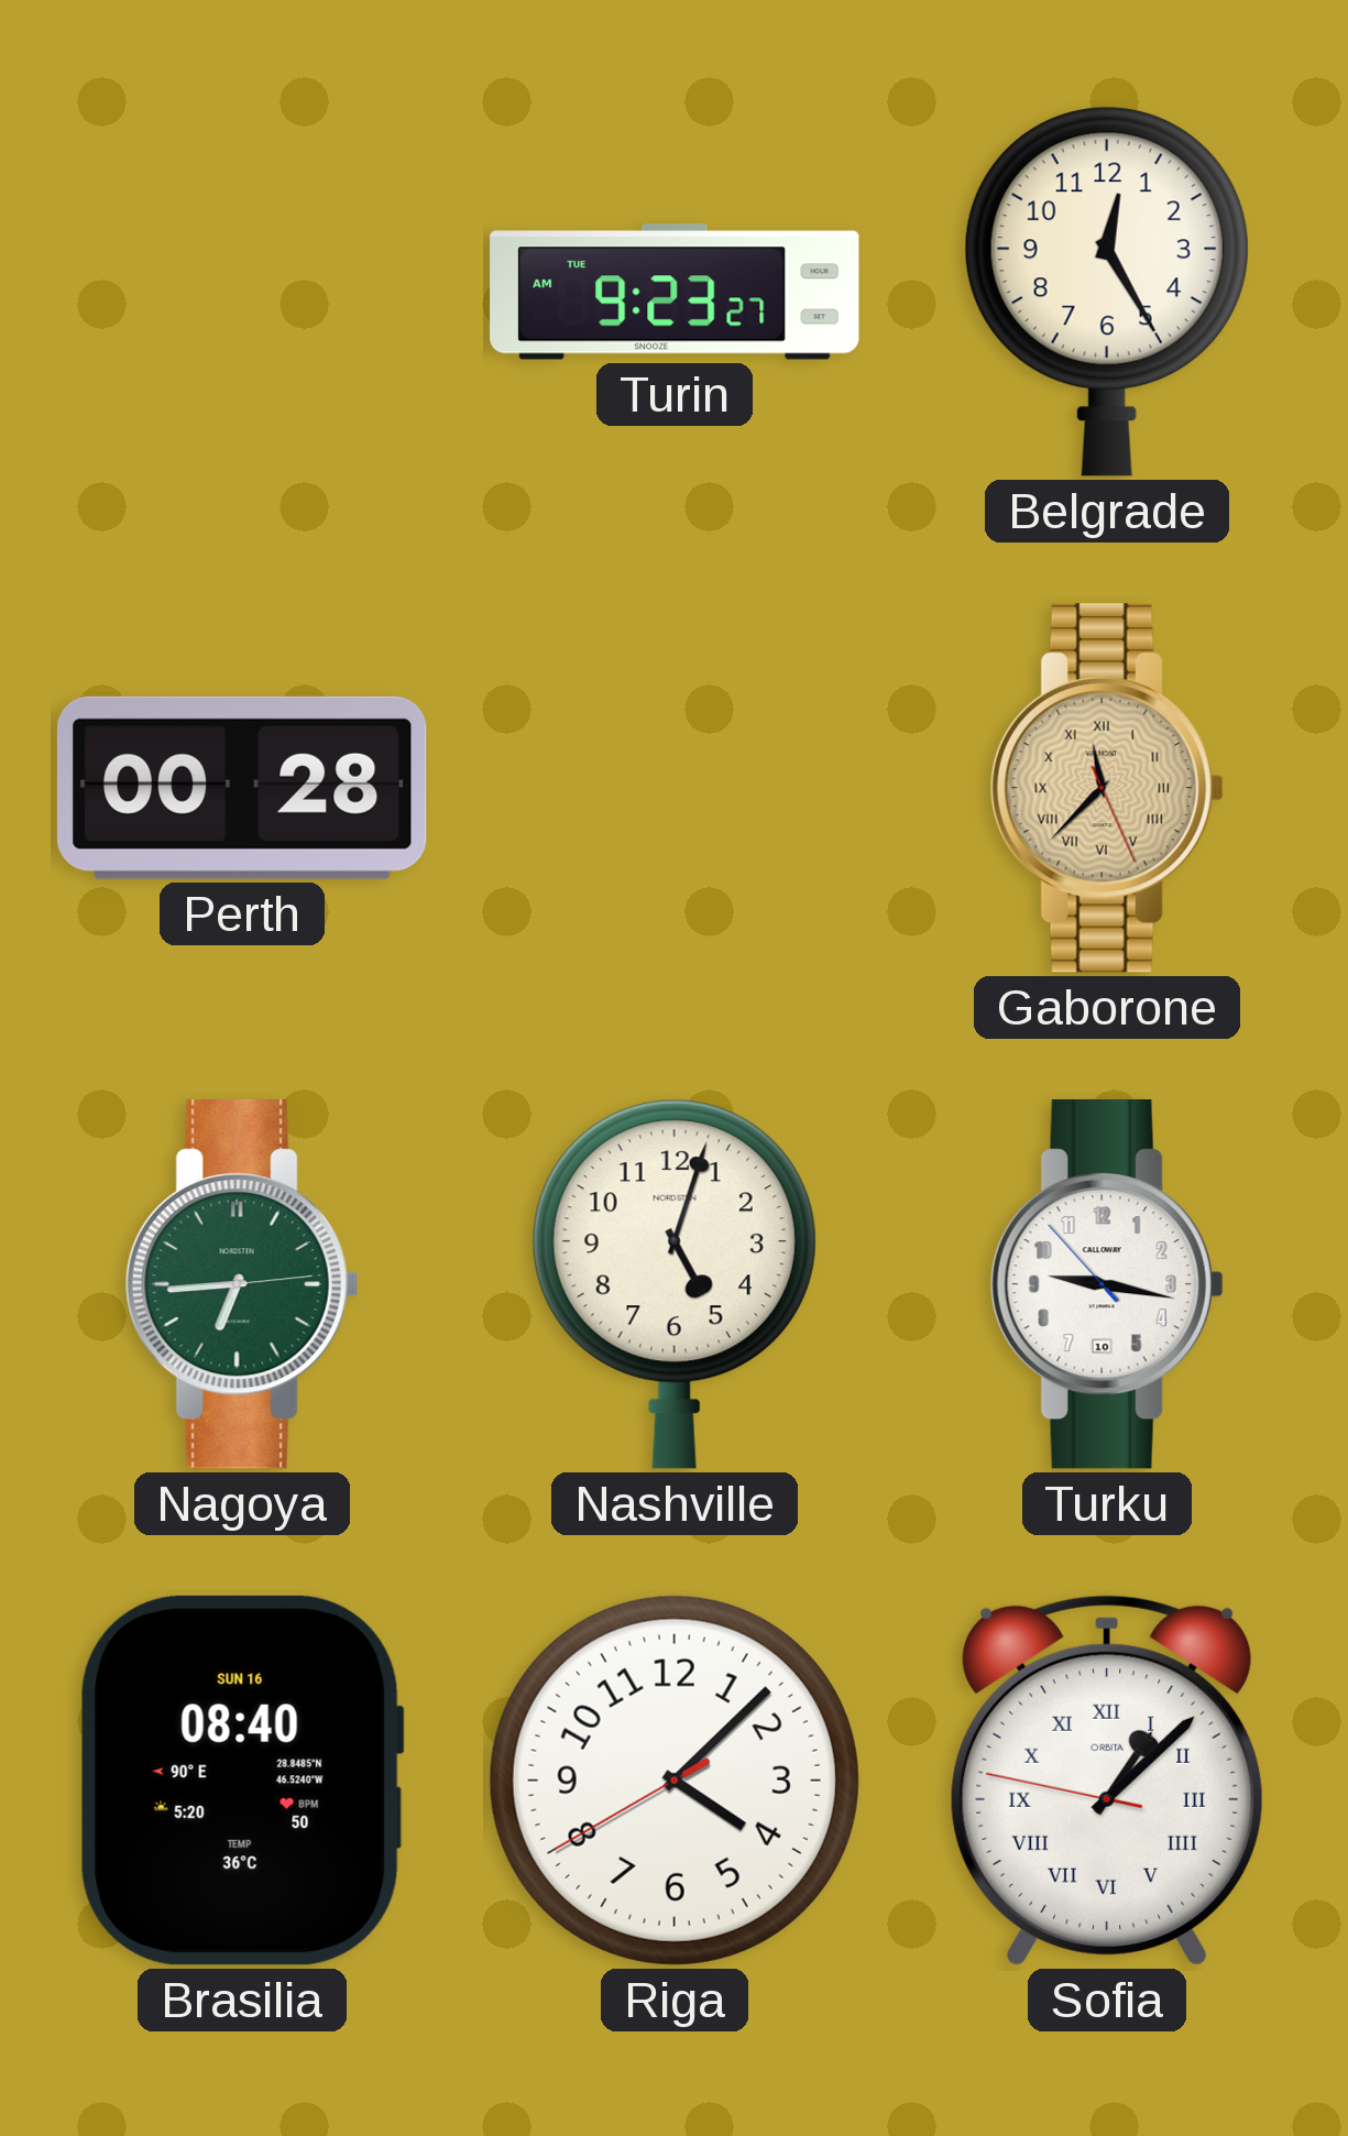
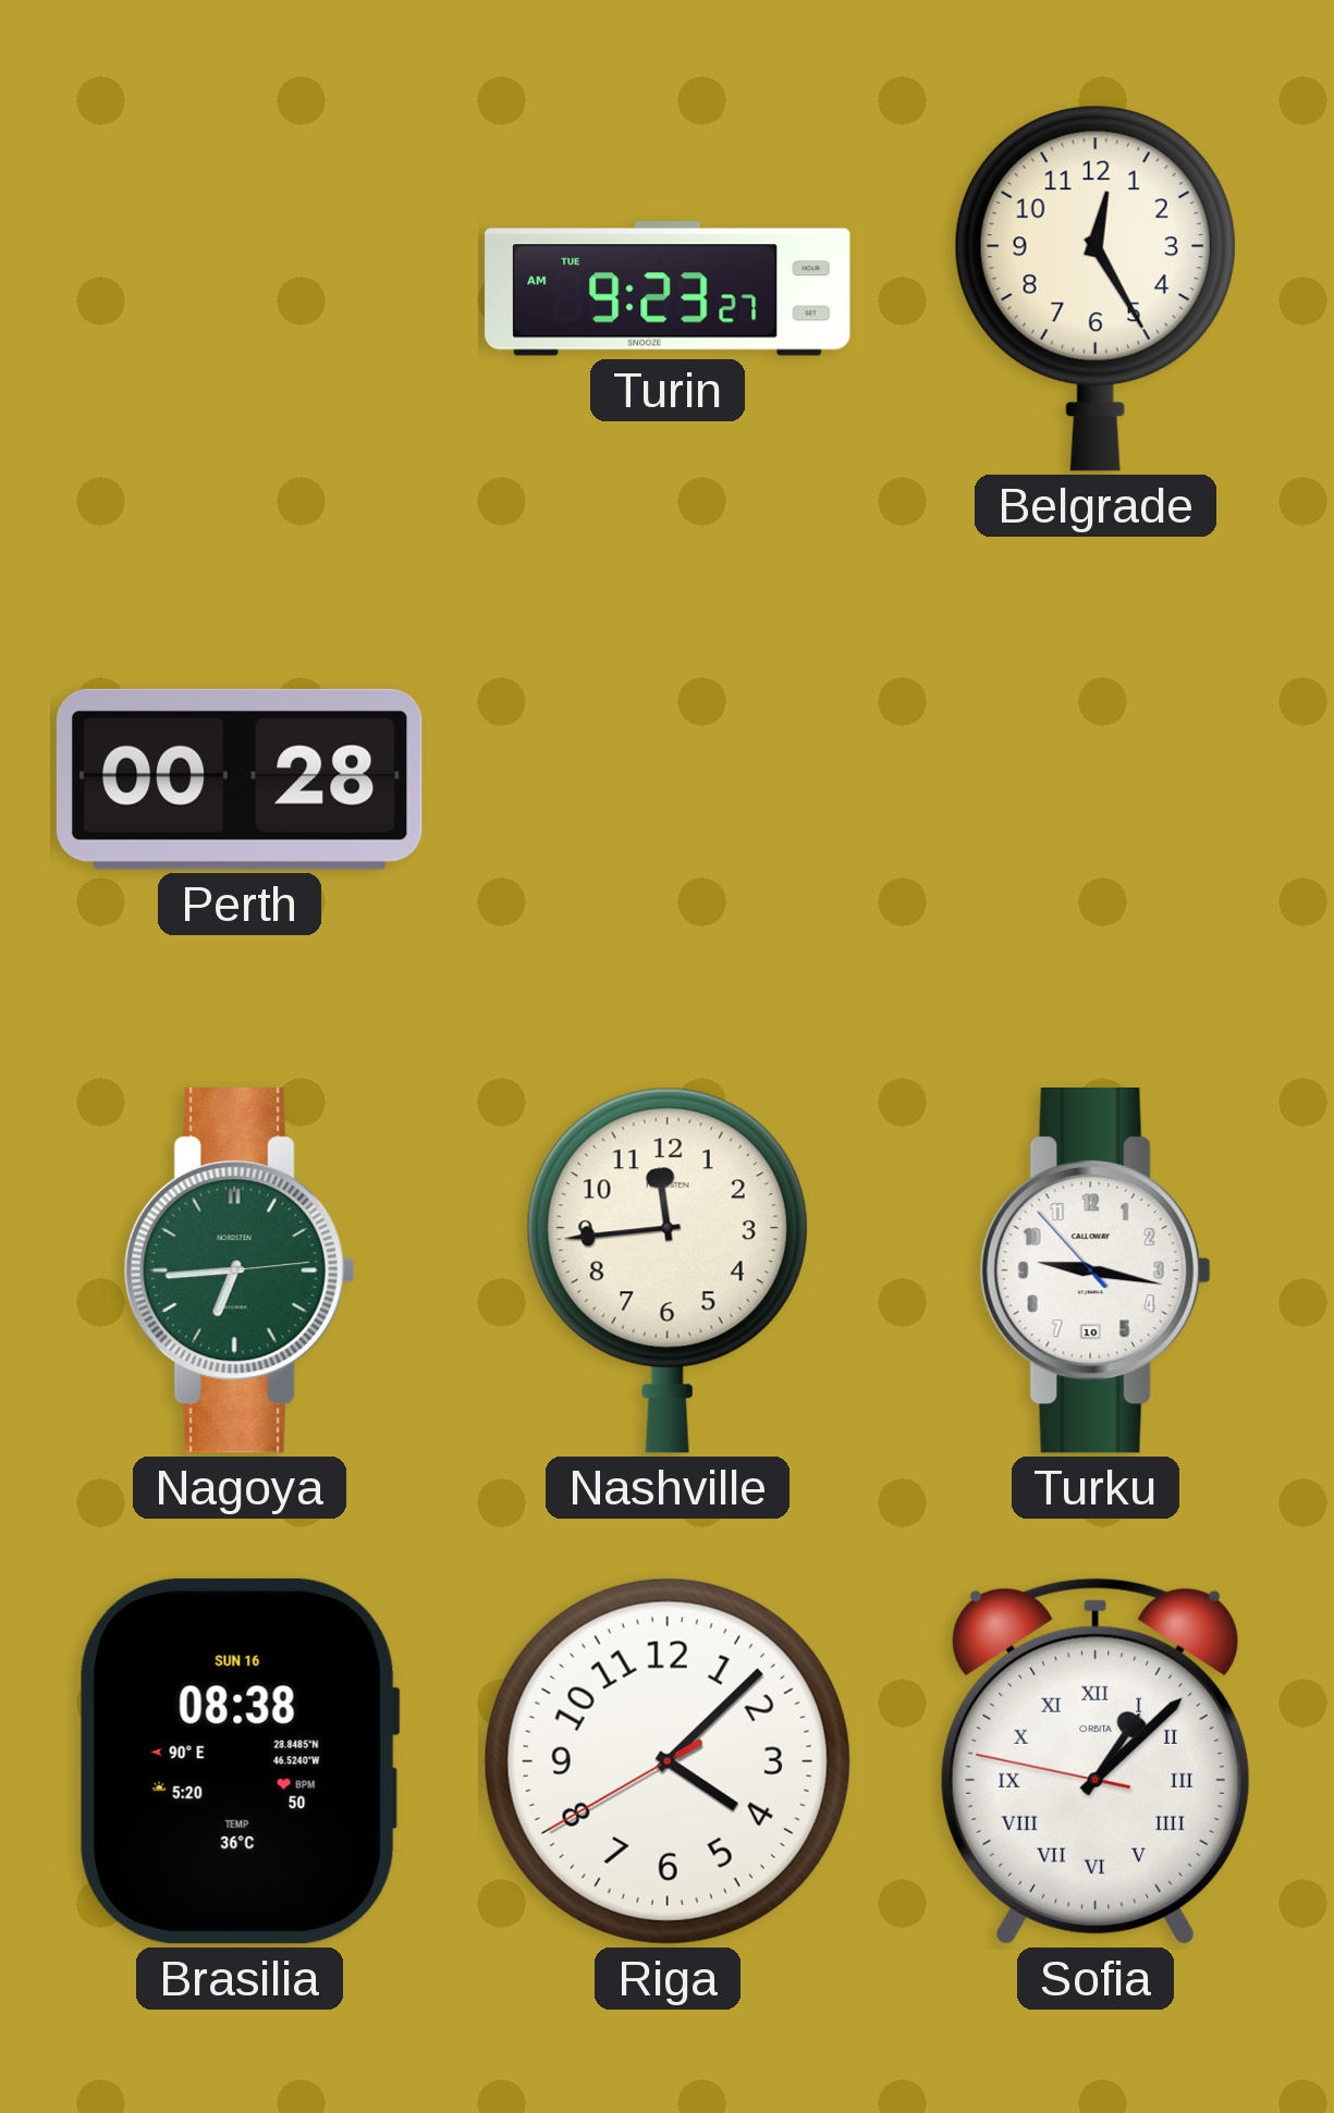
Gaborone: 11:37 -> none
Nashville: 5:03 -> 11:44
Brasilia: 08:40 -> 08:38
